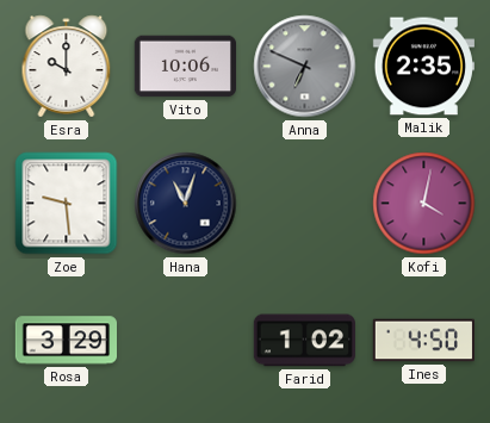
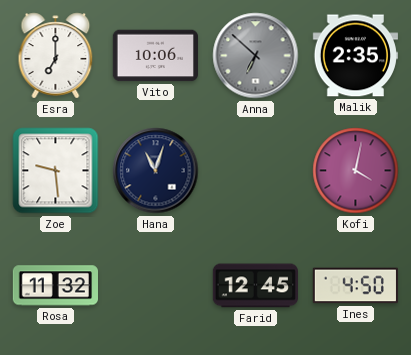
Esra: 10:00 -> 7:00
Anna: 6:49 -> 6:52
Rosa: 3:29 -> 11:32
Farid: 1:02 -> 12:45
